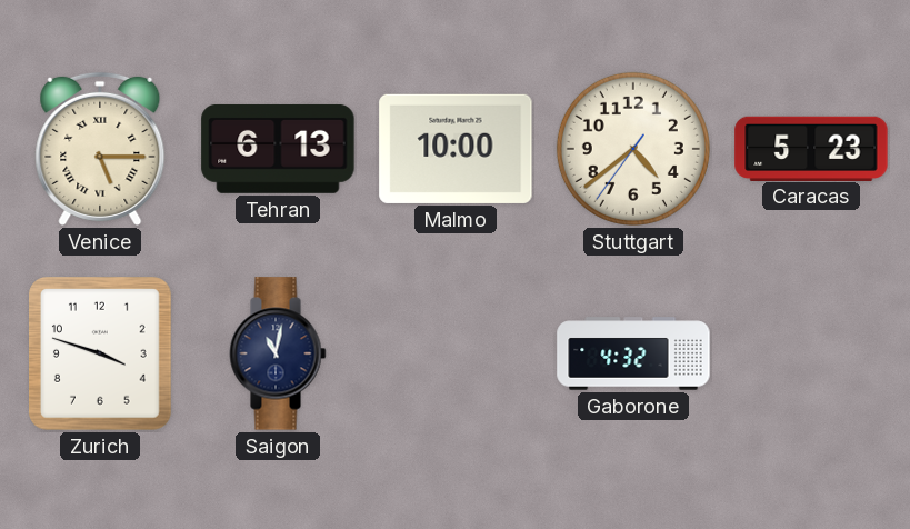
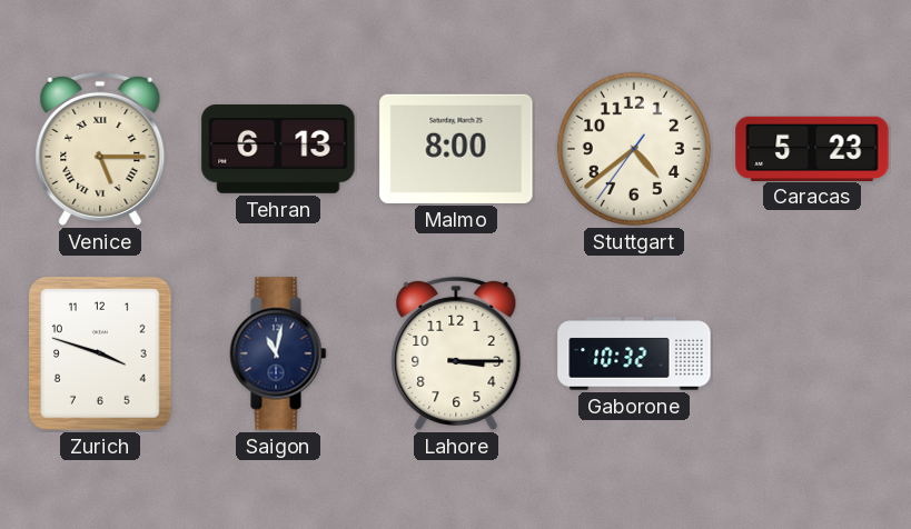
Malmo: 10:00 -> 8:00
Lahore: none -> 3:15
Gaborone: 4:32 -> 10:32
